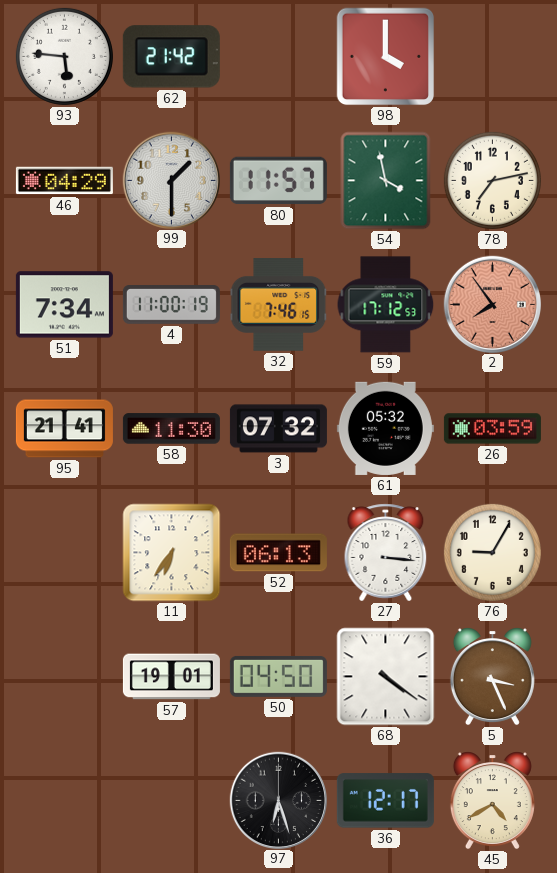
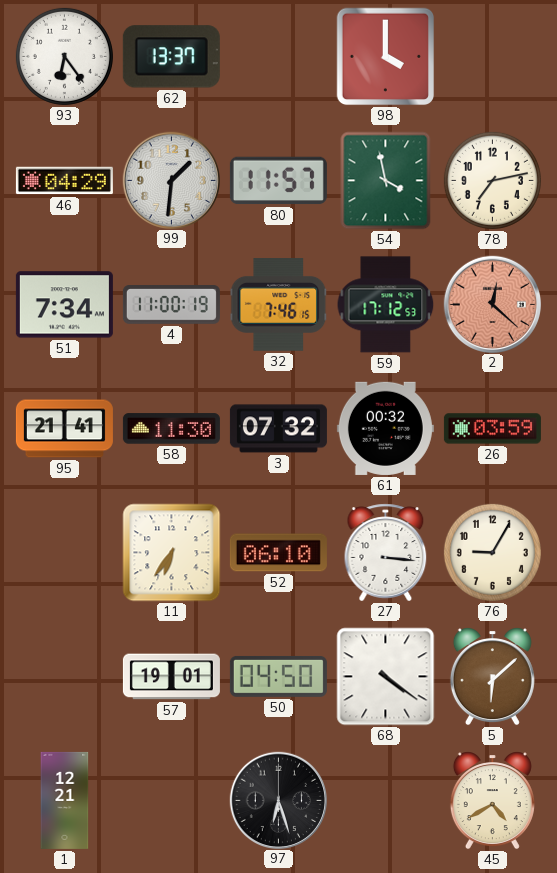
93: 5:46 -> 6:24
62: 21:42 -> 13:37
99: 1:30 -> 1:31
2: 7:54 -> 12:22
61: 05:32 -> 00:32
52: 06:13 -> 06:10
5: 3:26 -> 6:08
1: none -> 12:21
36: 12:17 -> none
